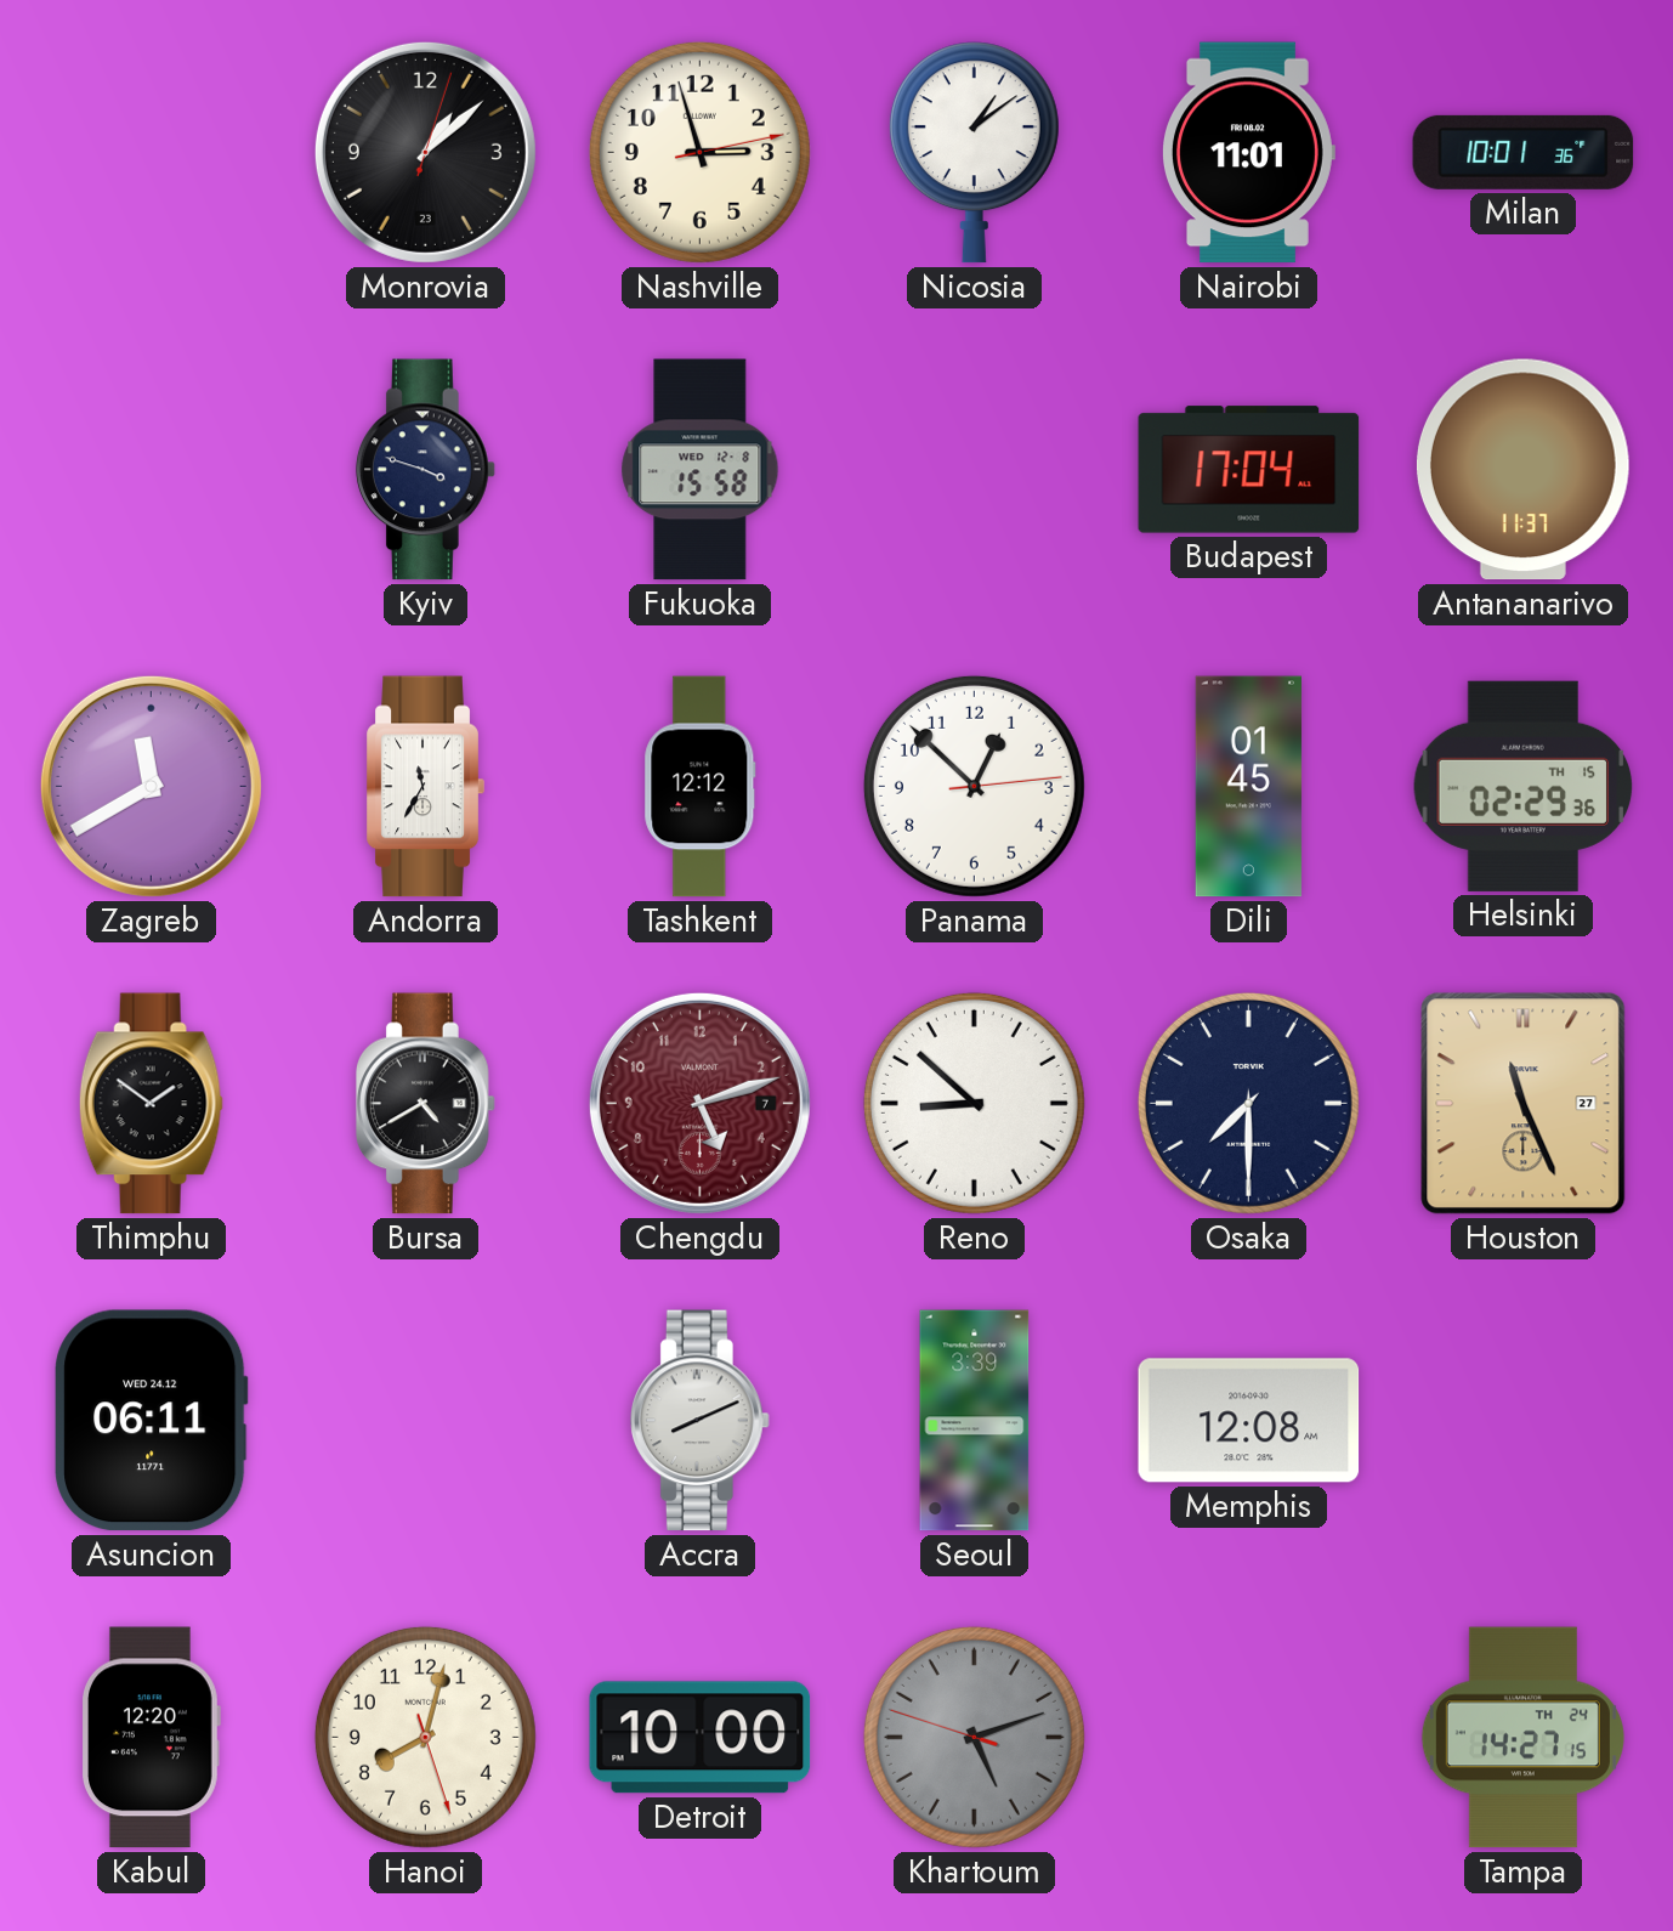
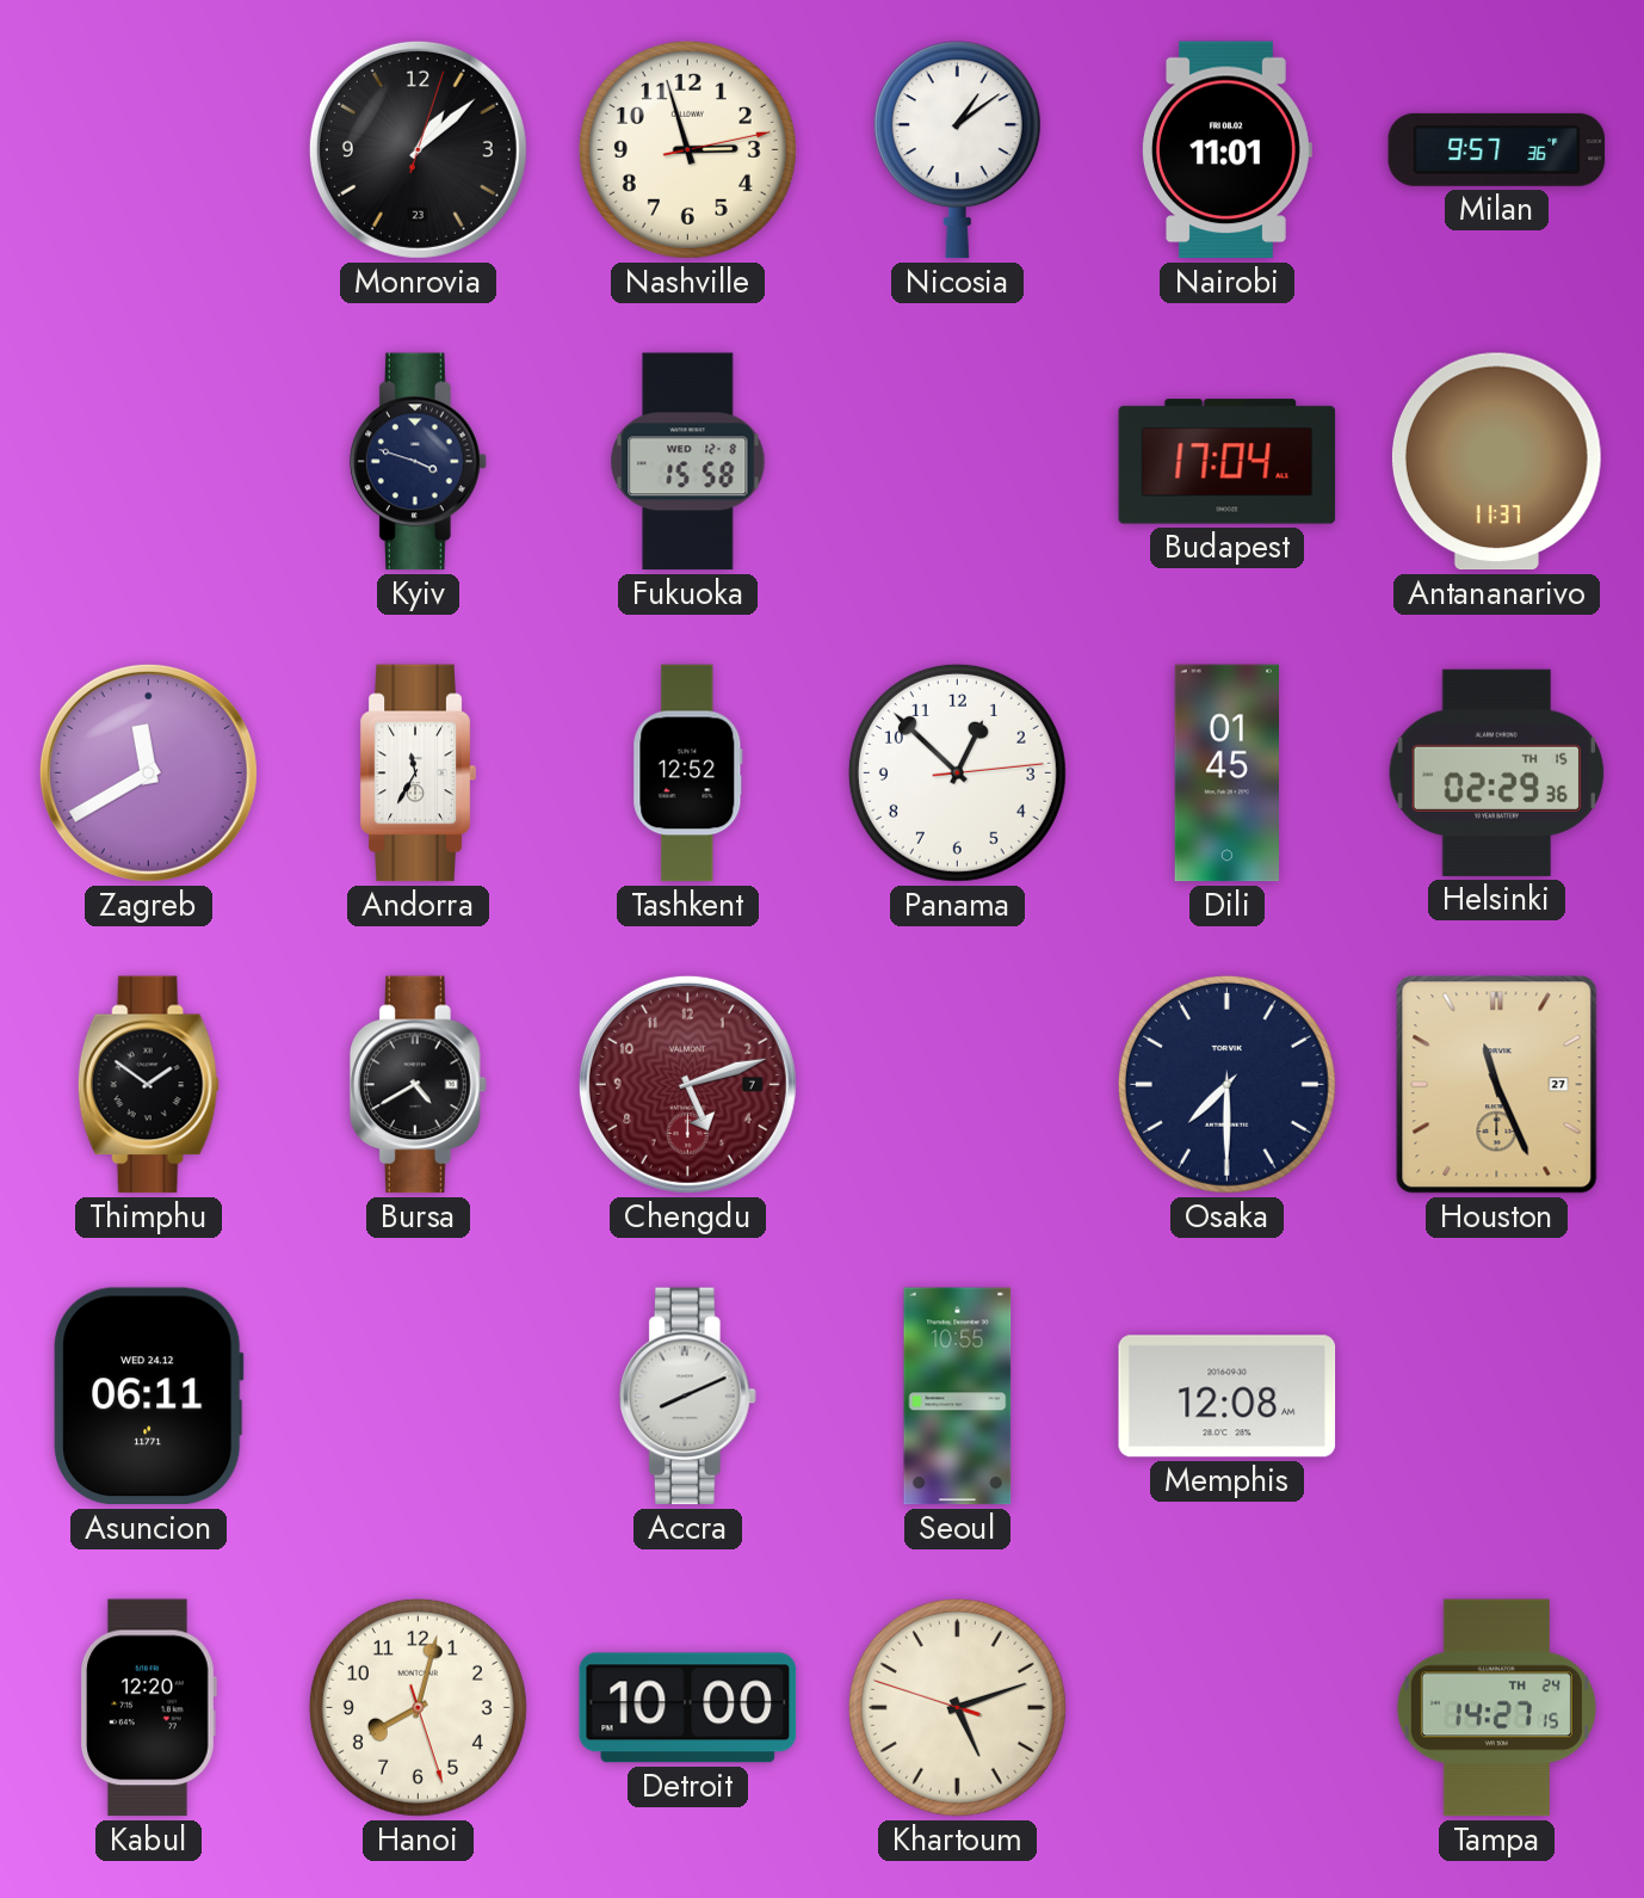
Milan: 10:01 -> 9:57
Tashkent: 12:12 -> 12:52
Reno: 8:52 -> none
Seoul: 3:39 -> 10:55
Khartoum dial: grey -> cream
